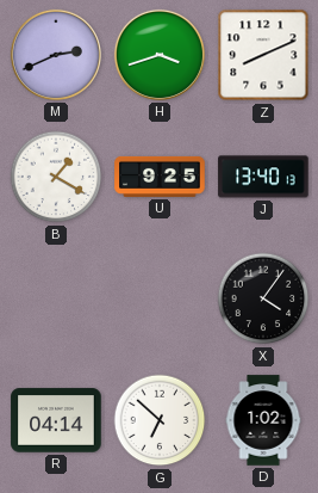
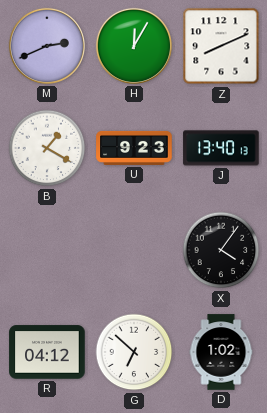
H: 3:42 -> 12:05
U: 9:25 -> 9:23
R: 04:14 -> 04:12
